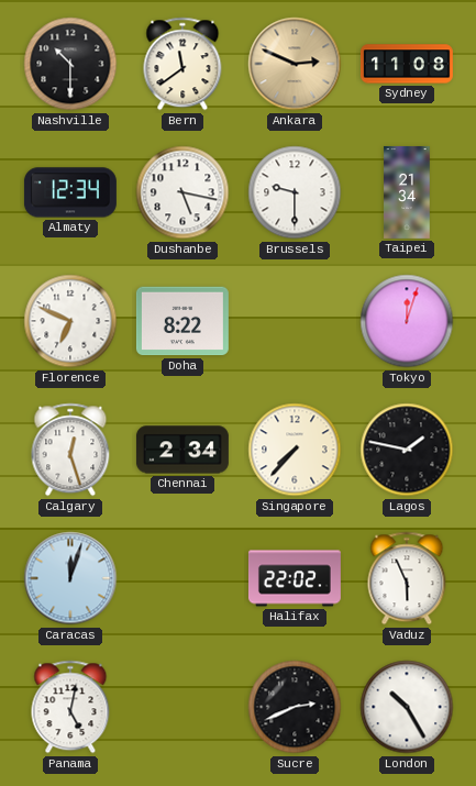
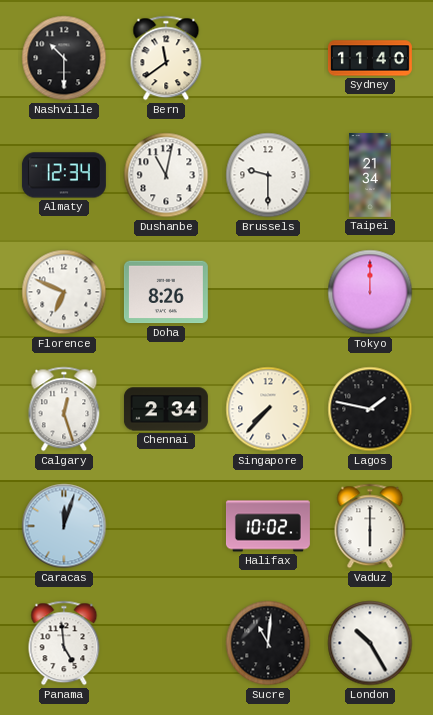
Ankara: 2:49 -> none
Sydney: 11:08 -> 11:40
Dushanbe: 5:17 -> 11:02
Doha: 8:22 -> 8:26
Tokyo: 12:03 -> 12:00
Halifax: 22:02 -> 10:02
Vaduz: 5:56 -> 6:00
Panama: 5:02 -> 4:59
Sucre: 2:41 -> 11:01
